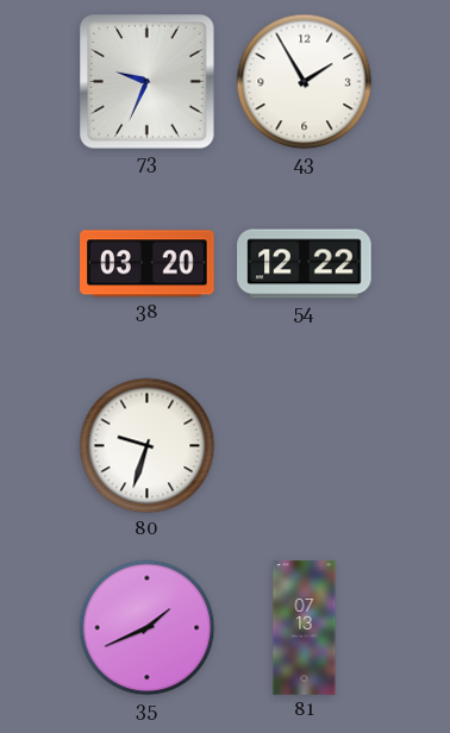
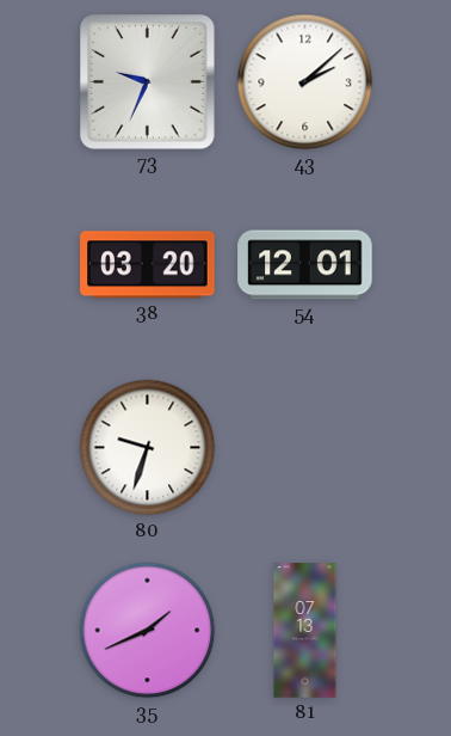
43: 1:55 -> 2:08
54: 12:22 -> 12:01
